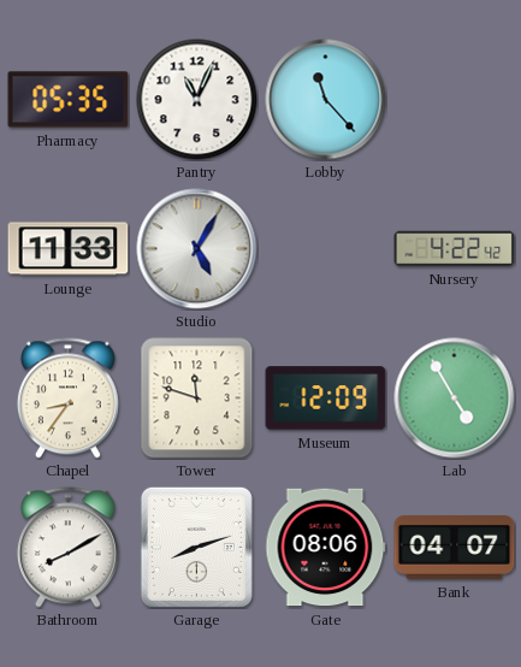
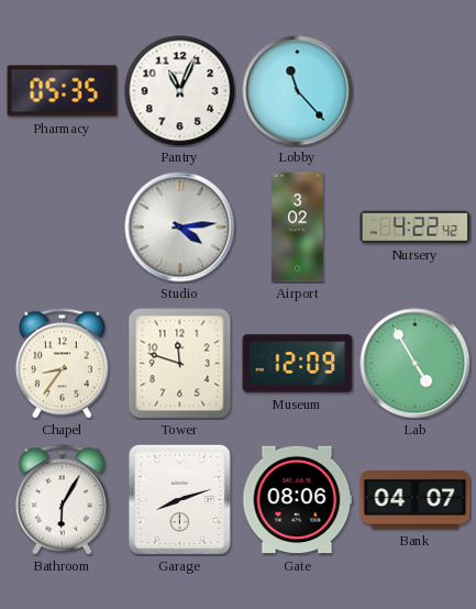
Lounge: 11:33 -> none
Studio: 5:05 -> 4:14
Airport: none -> 3:02
Bathroom: 8:10 -> 6:05
